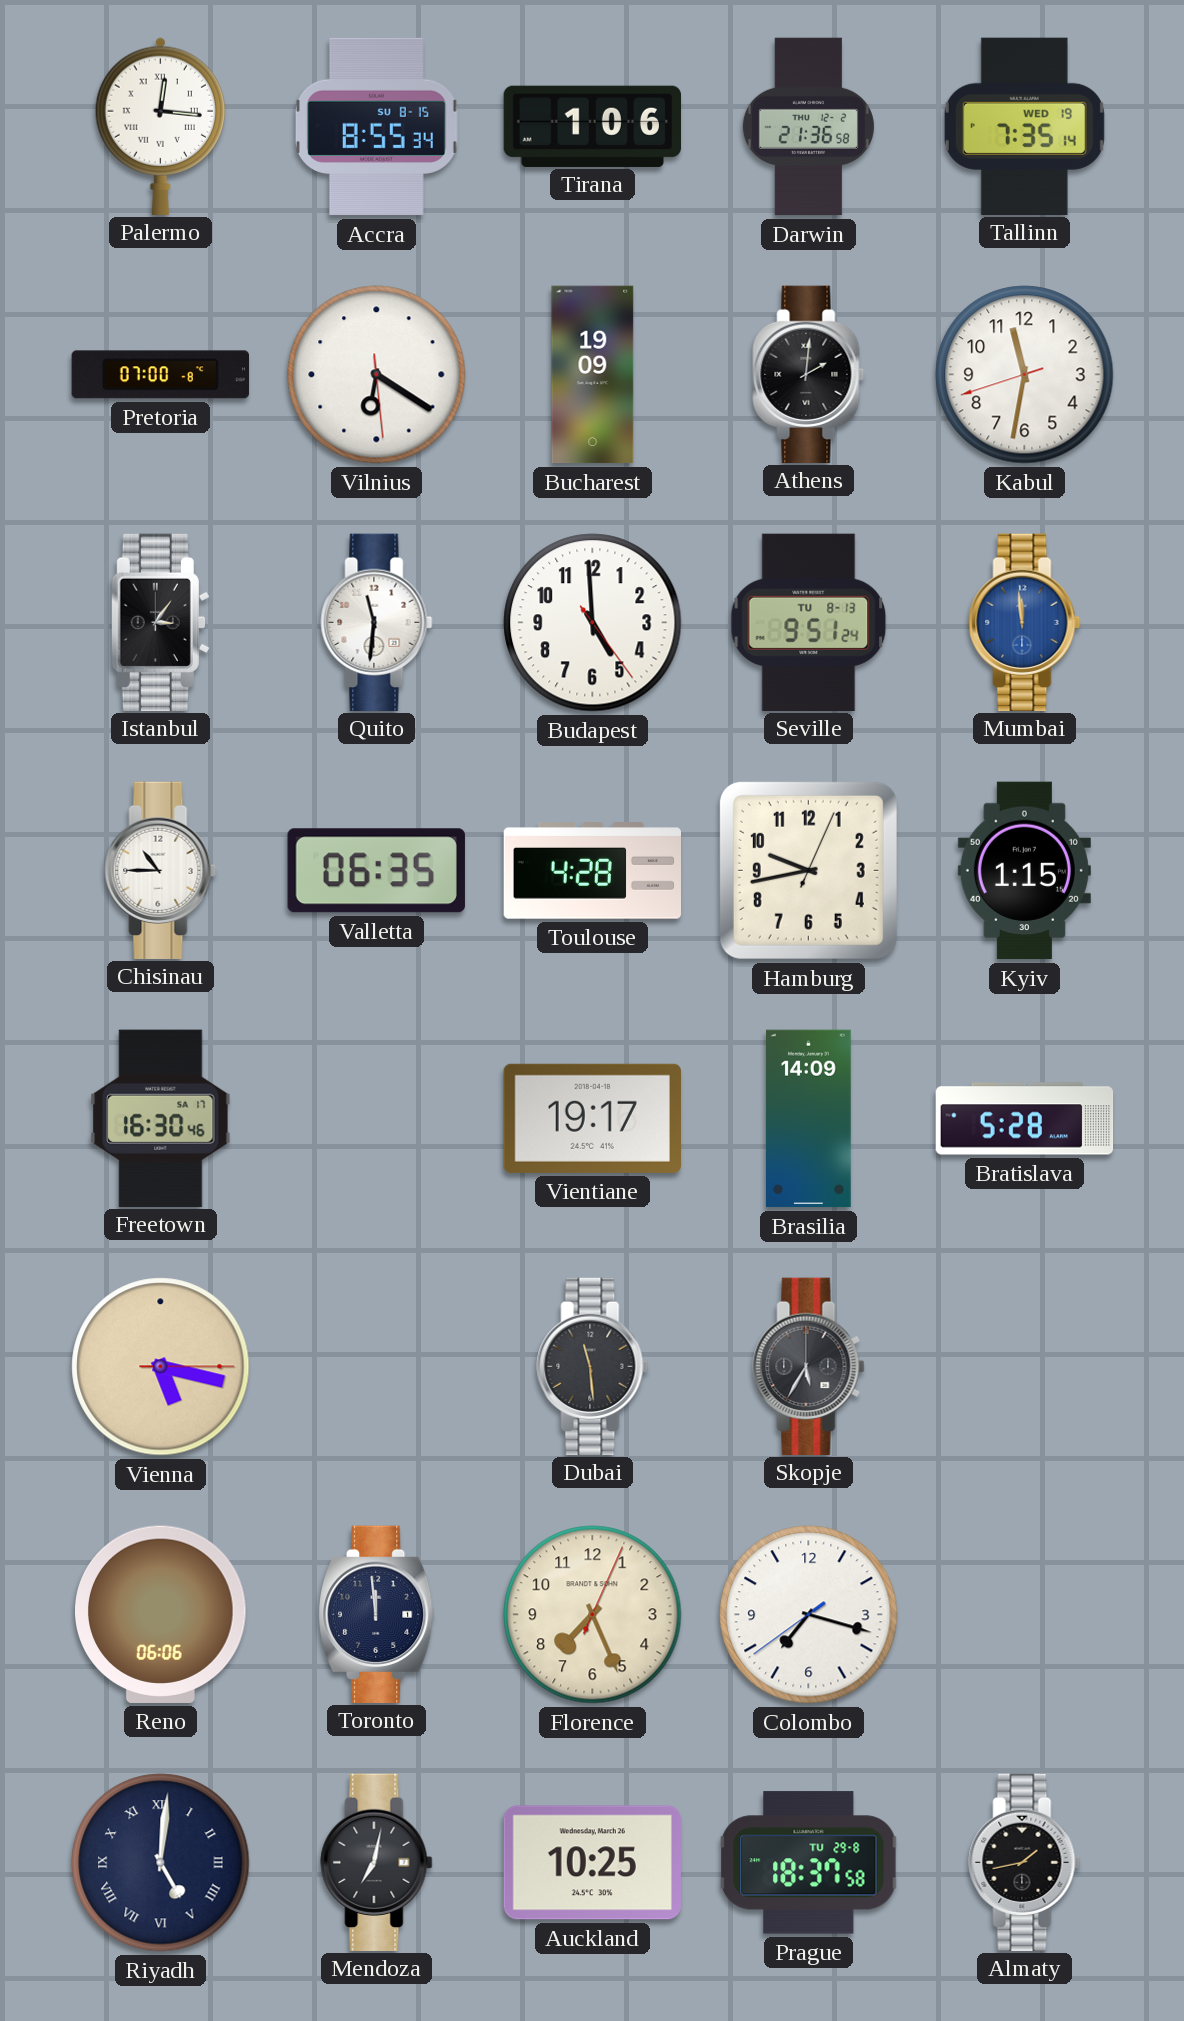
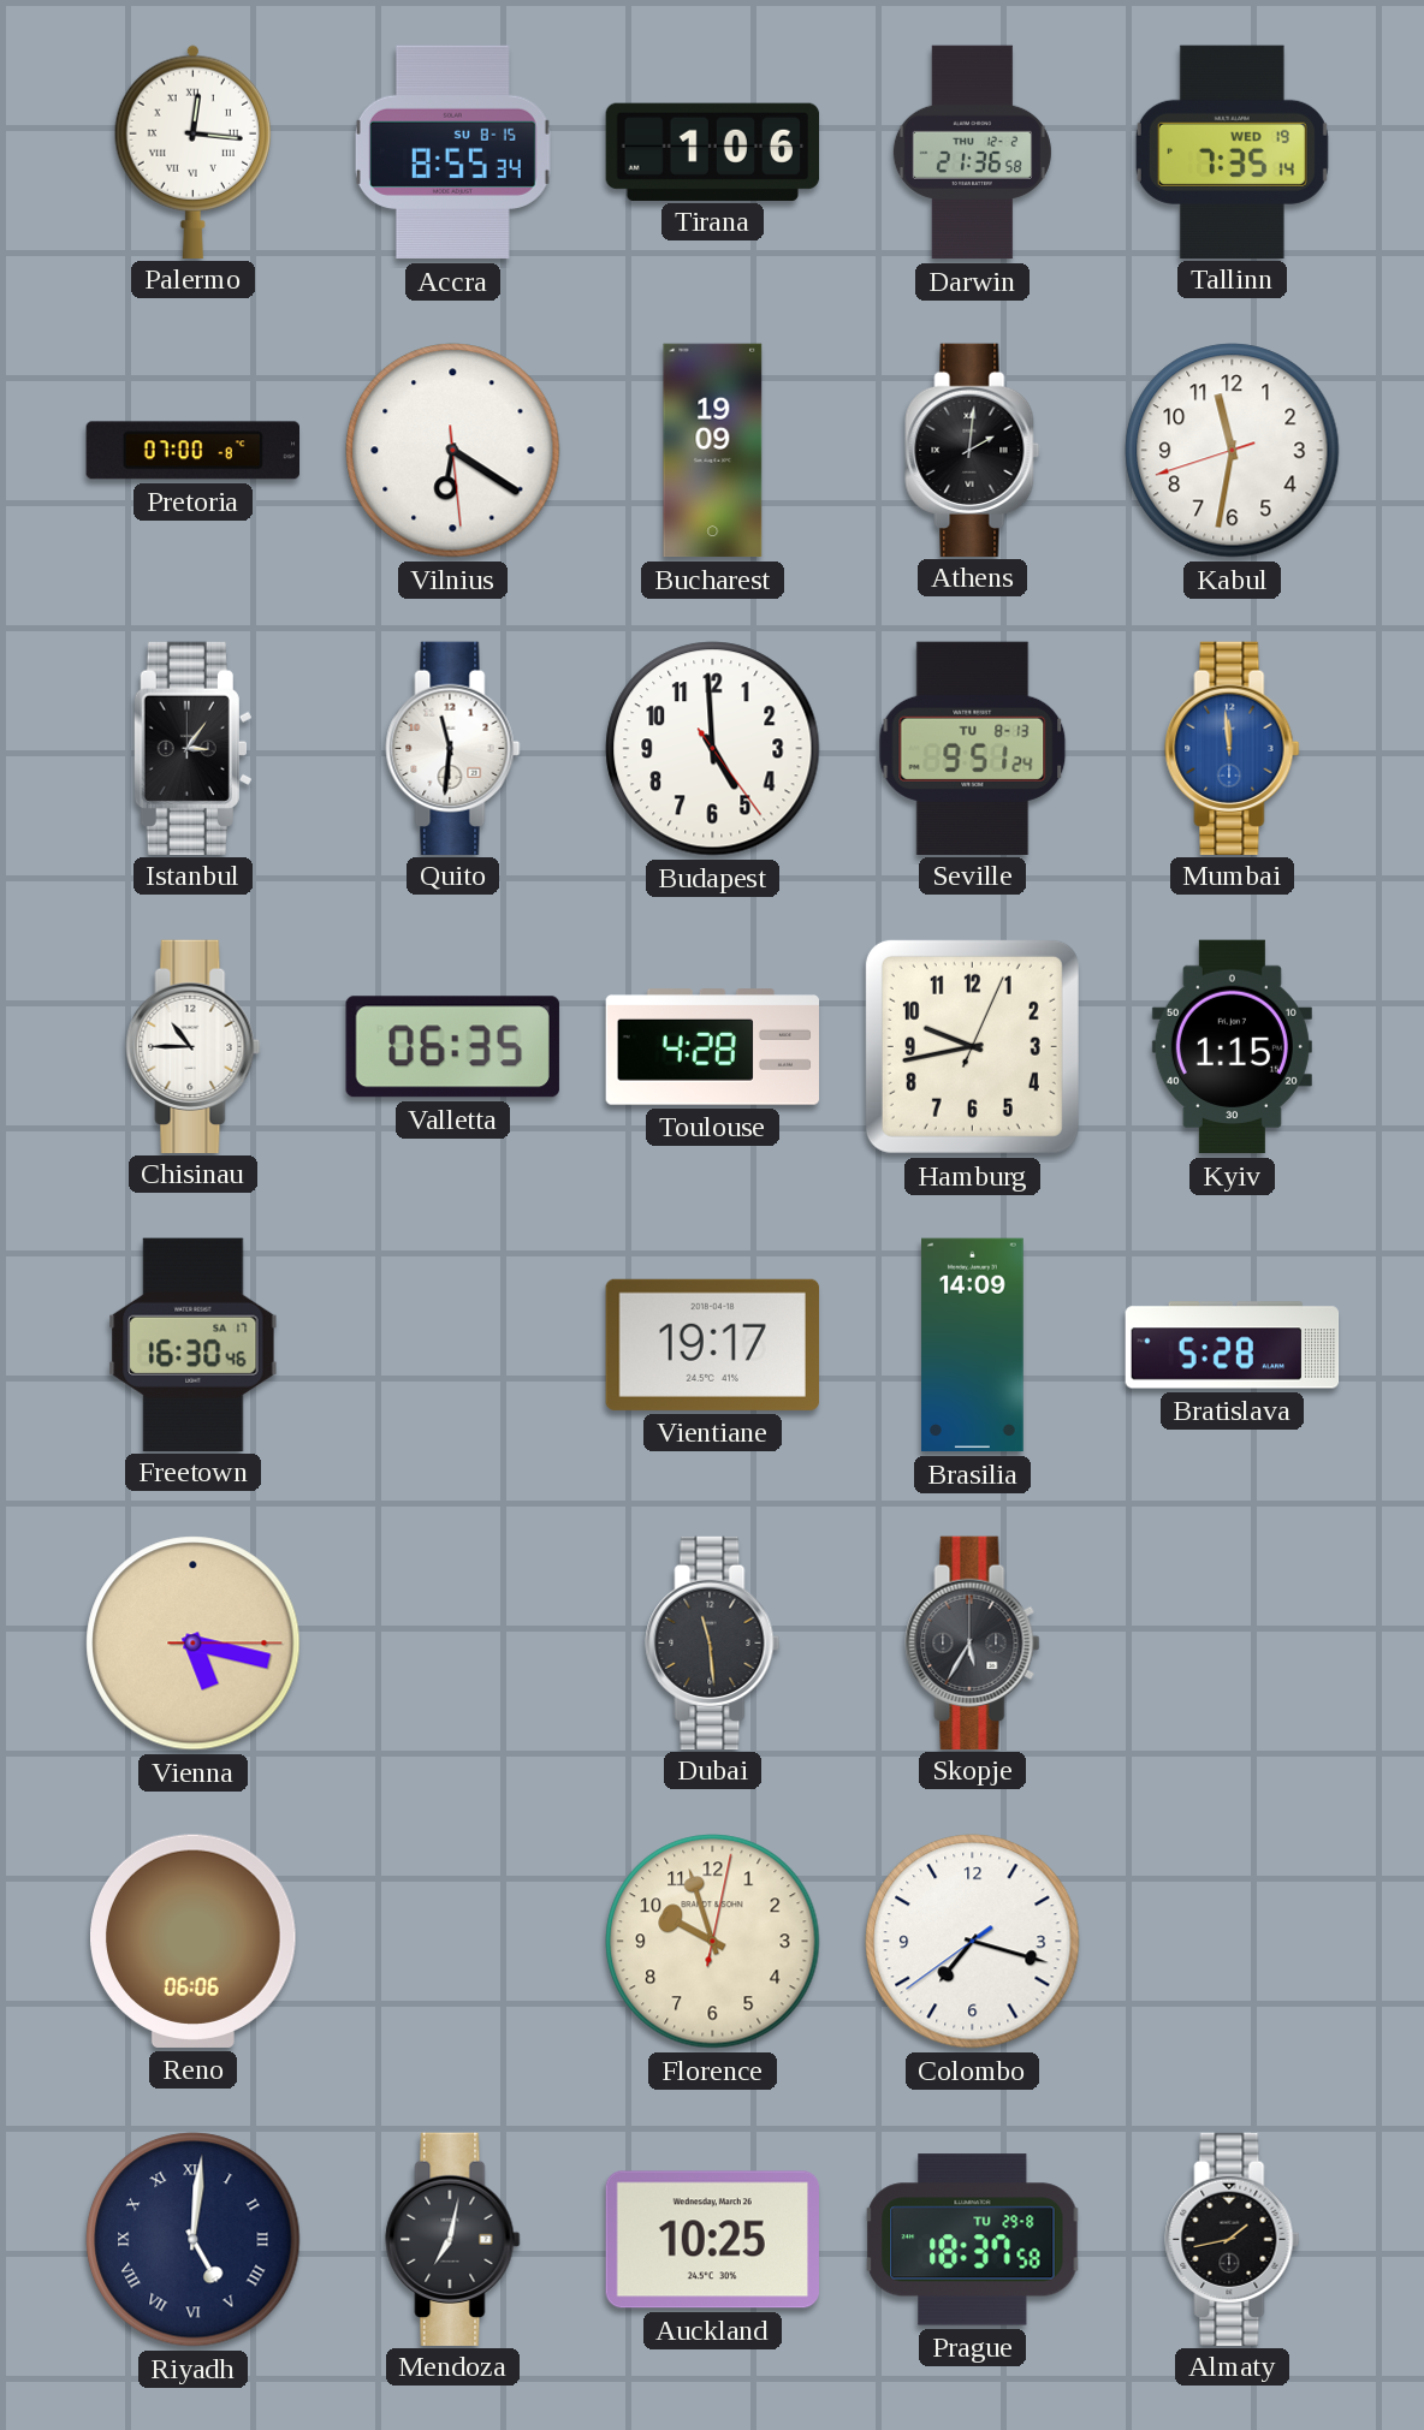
Toronto: 11:59 -> none
Florence: 7:26 -> 9:57
